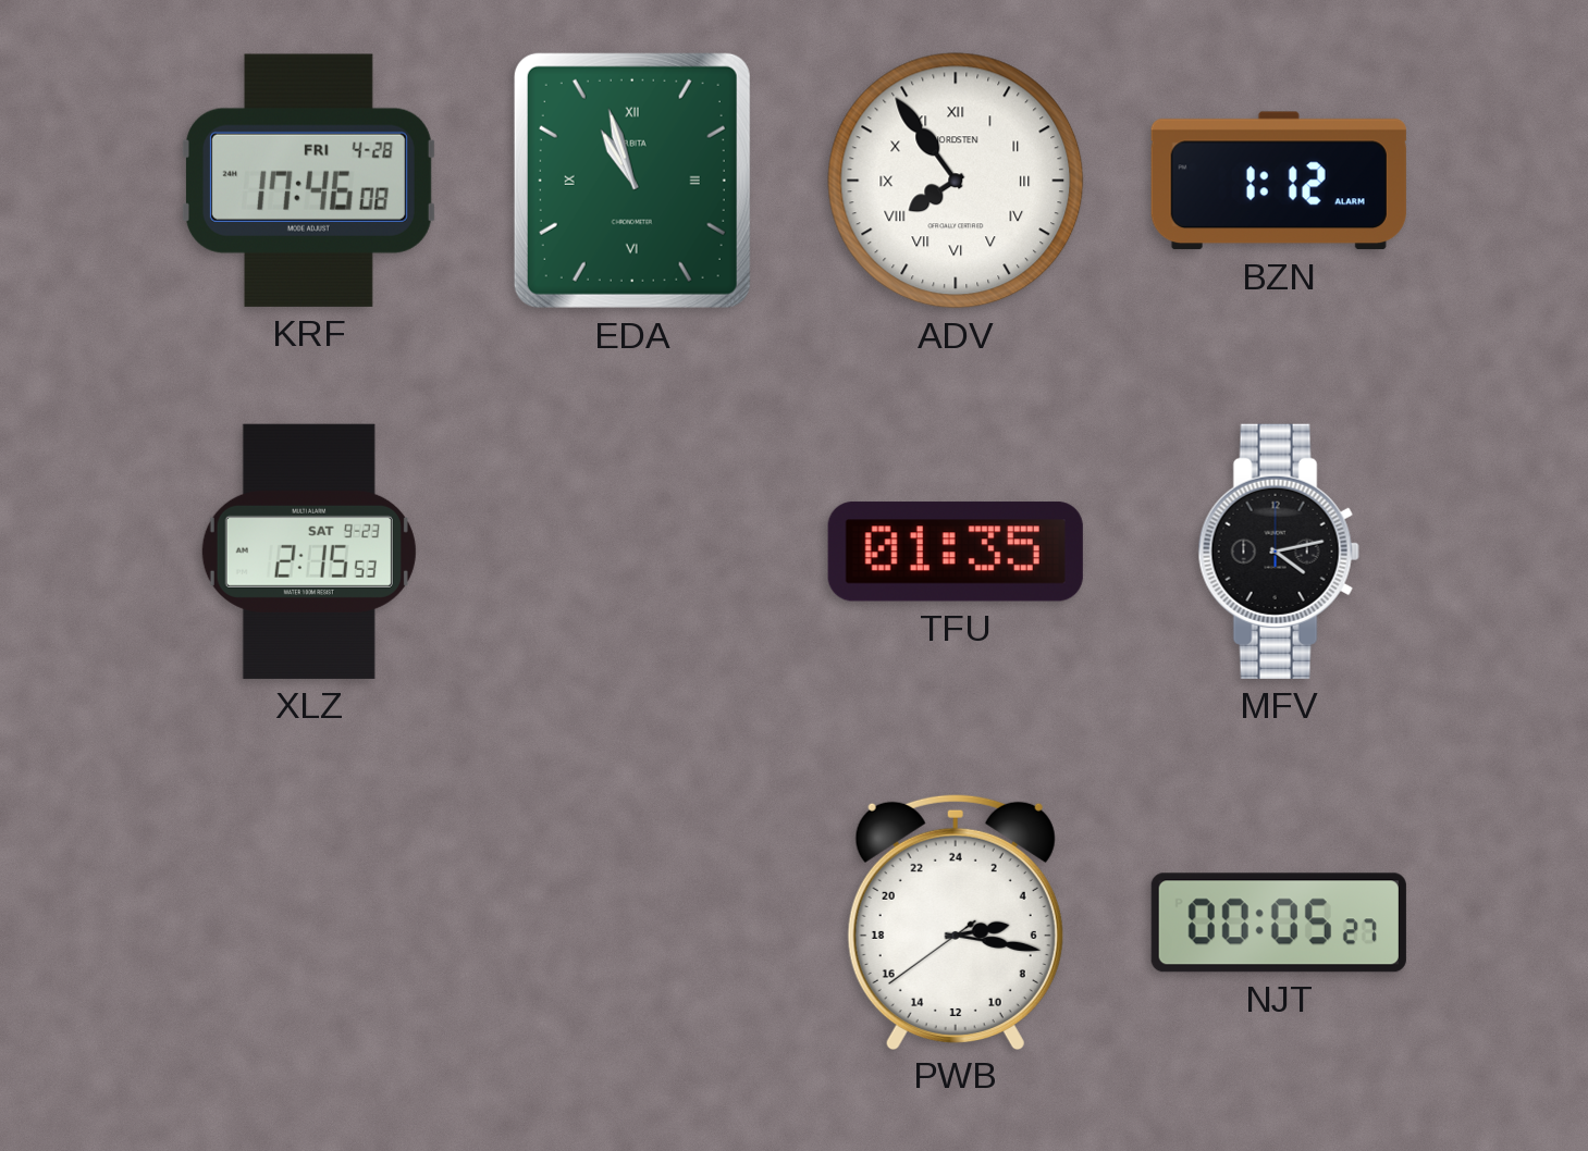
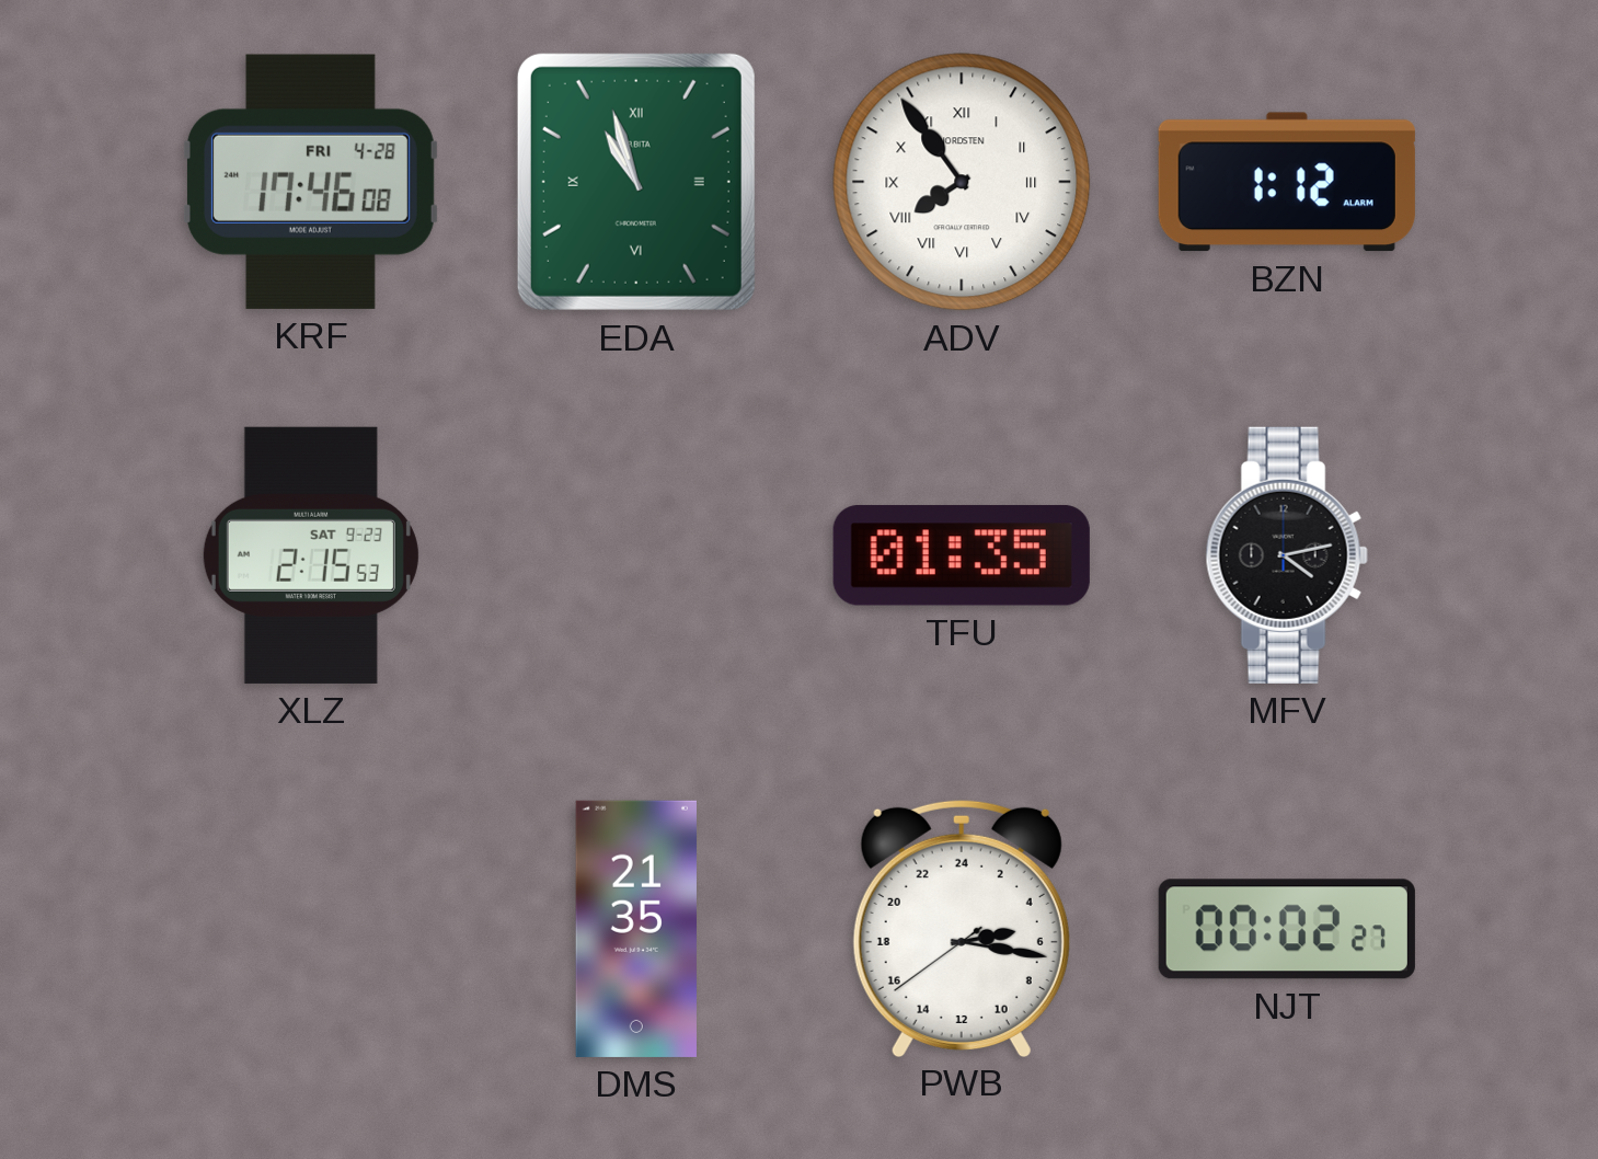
DMS: none -> 21:35
NJT: 00:05 -> 00:02
